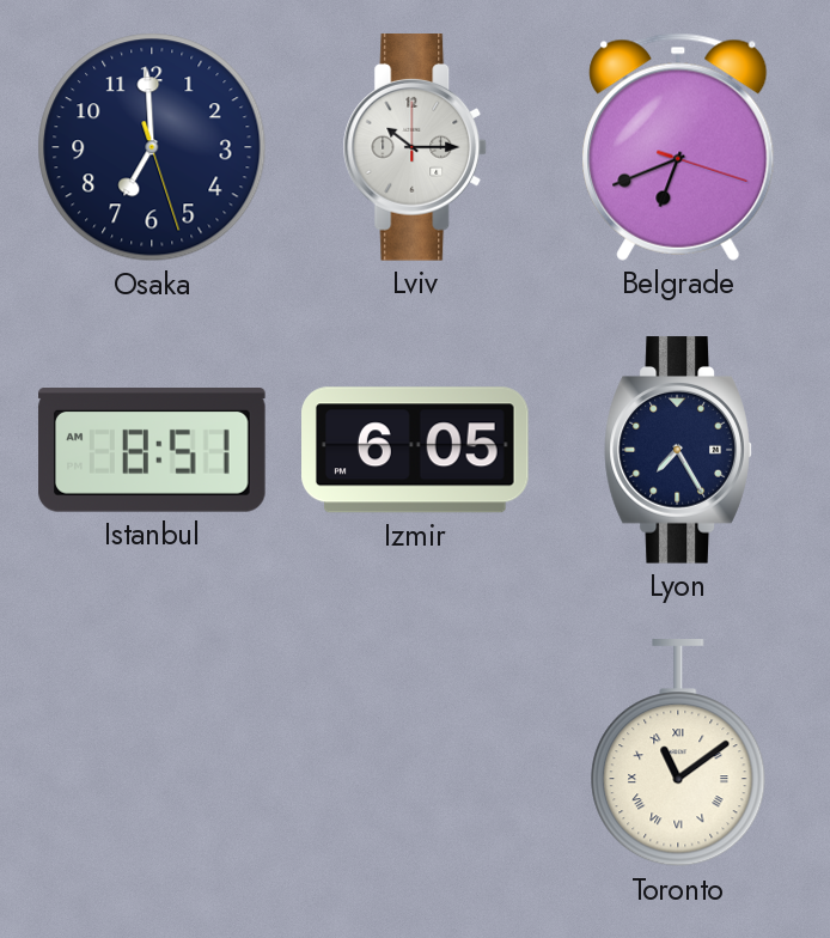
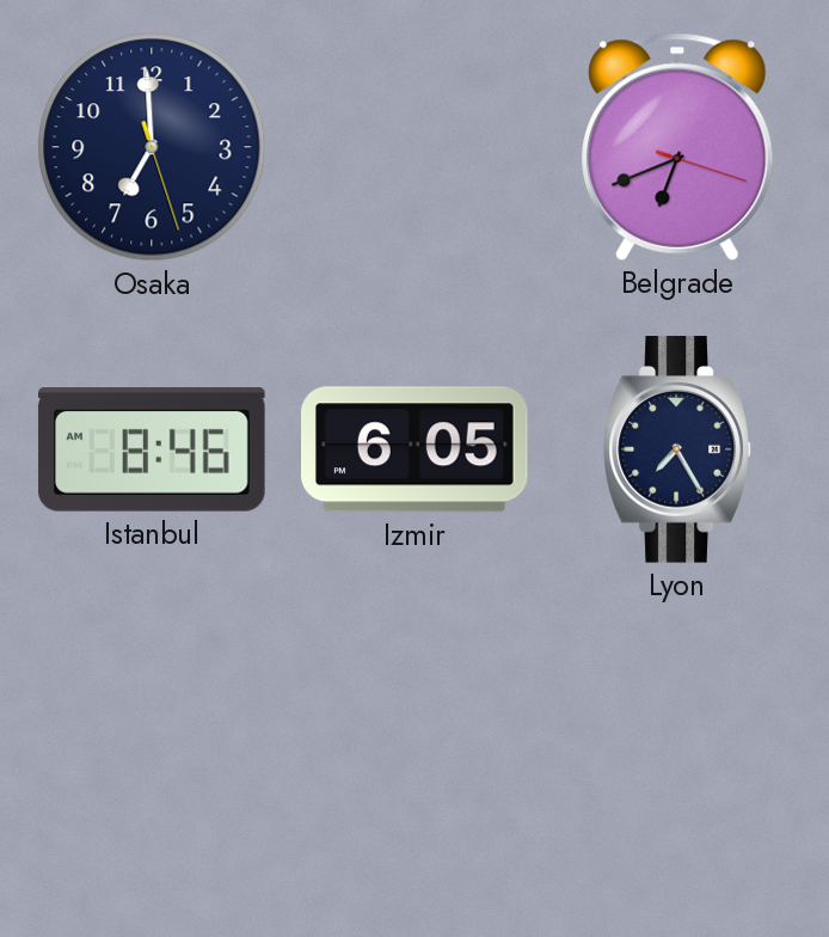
Lviv: 10:15 -> none
Istanbul: 8:51 -> 8:46
Toronto: 11:09 -> none
